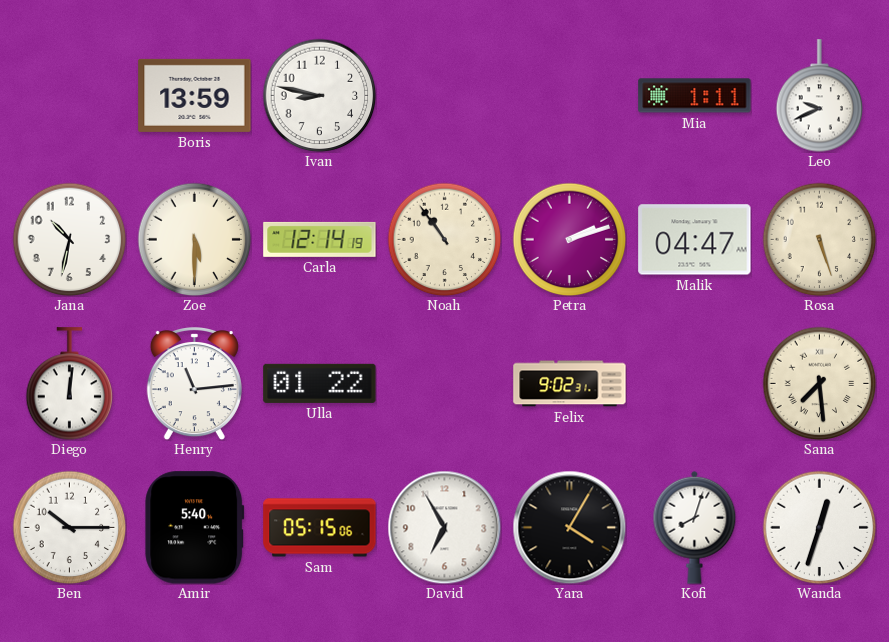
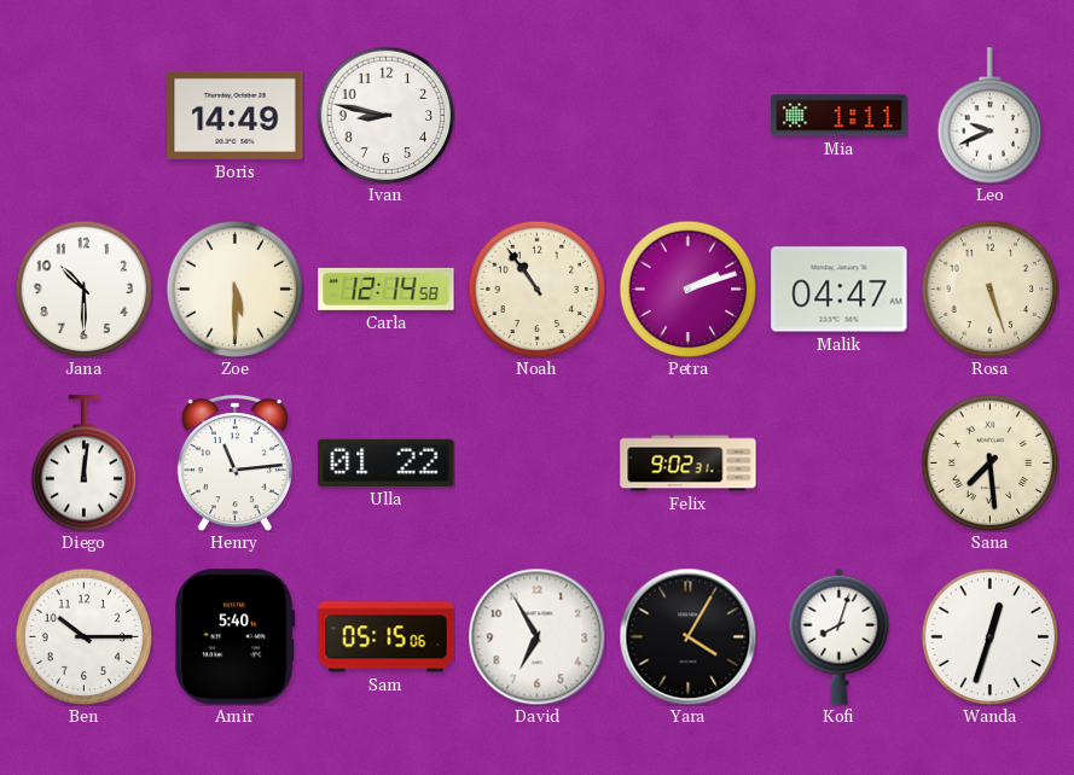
Boris: 13:59 -> 14:49
Jana: 10:32 -> 10:30
Carla: 12:14:19 -> 12:14:58
